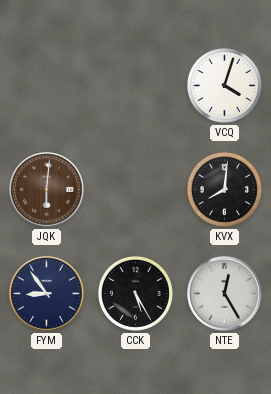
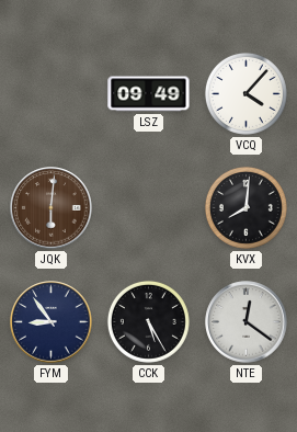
LSZ: none -> 09:49
VCQ: 4:03 -> 4:07
NTE: 12:25 -> 12:21
